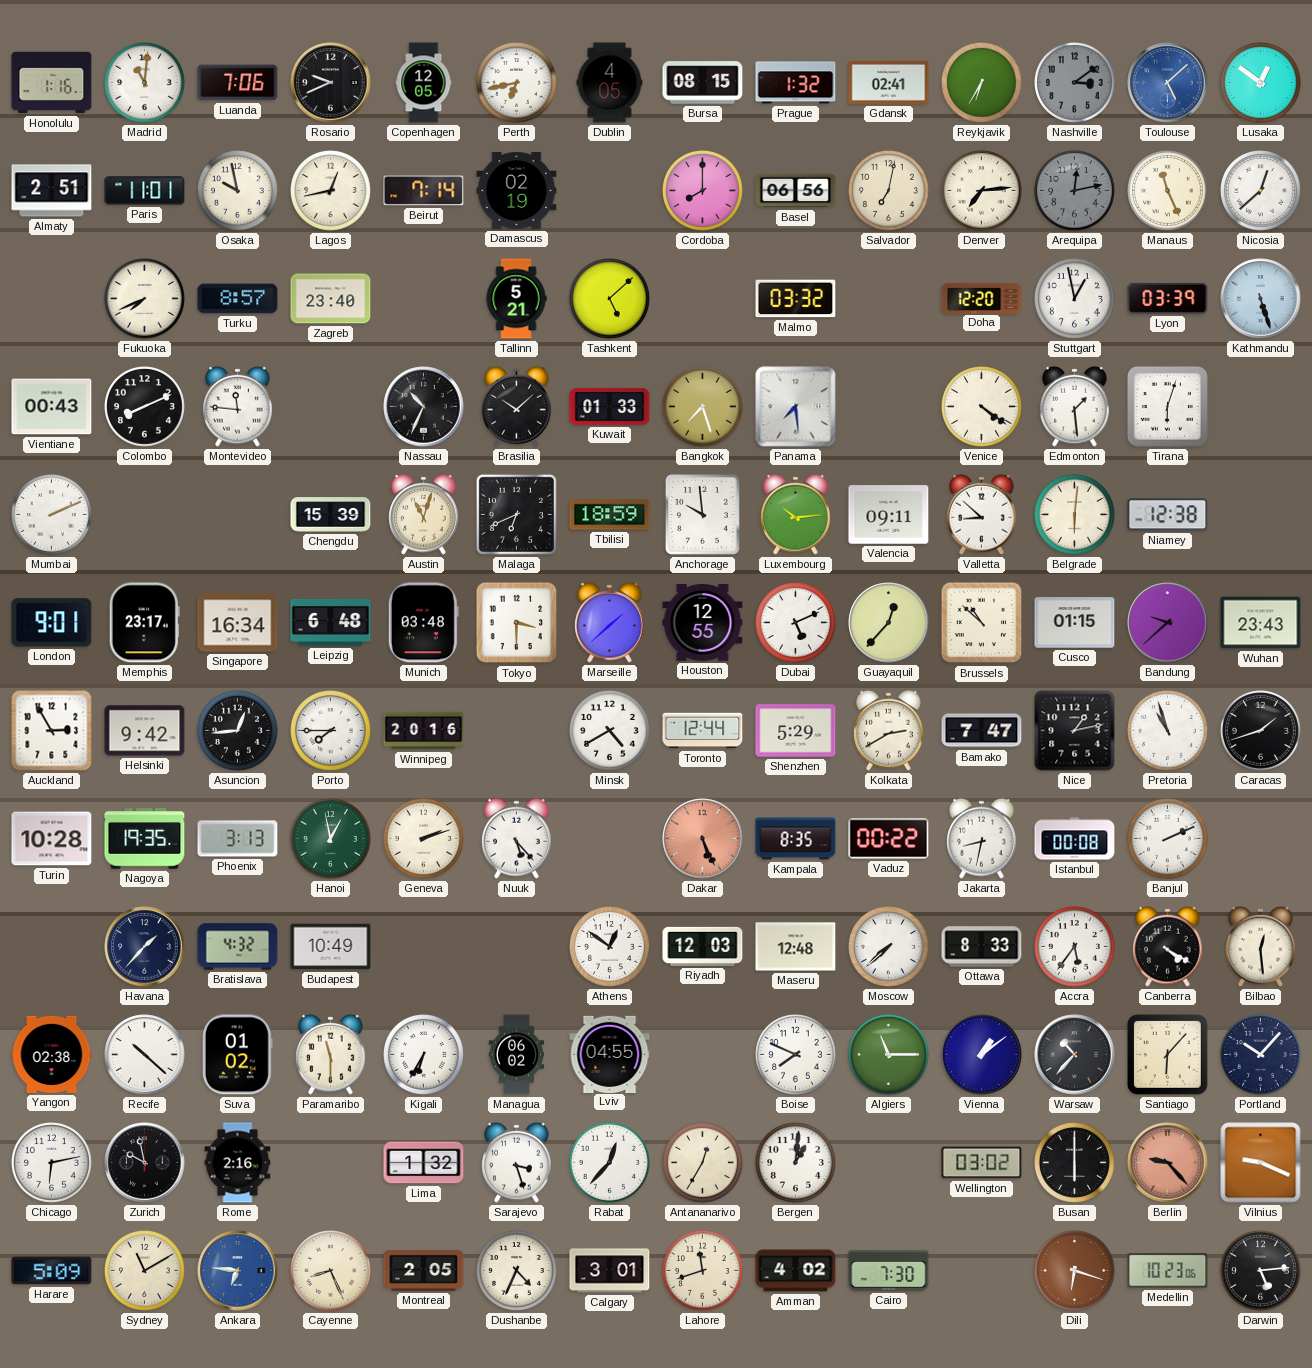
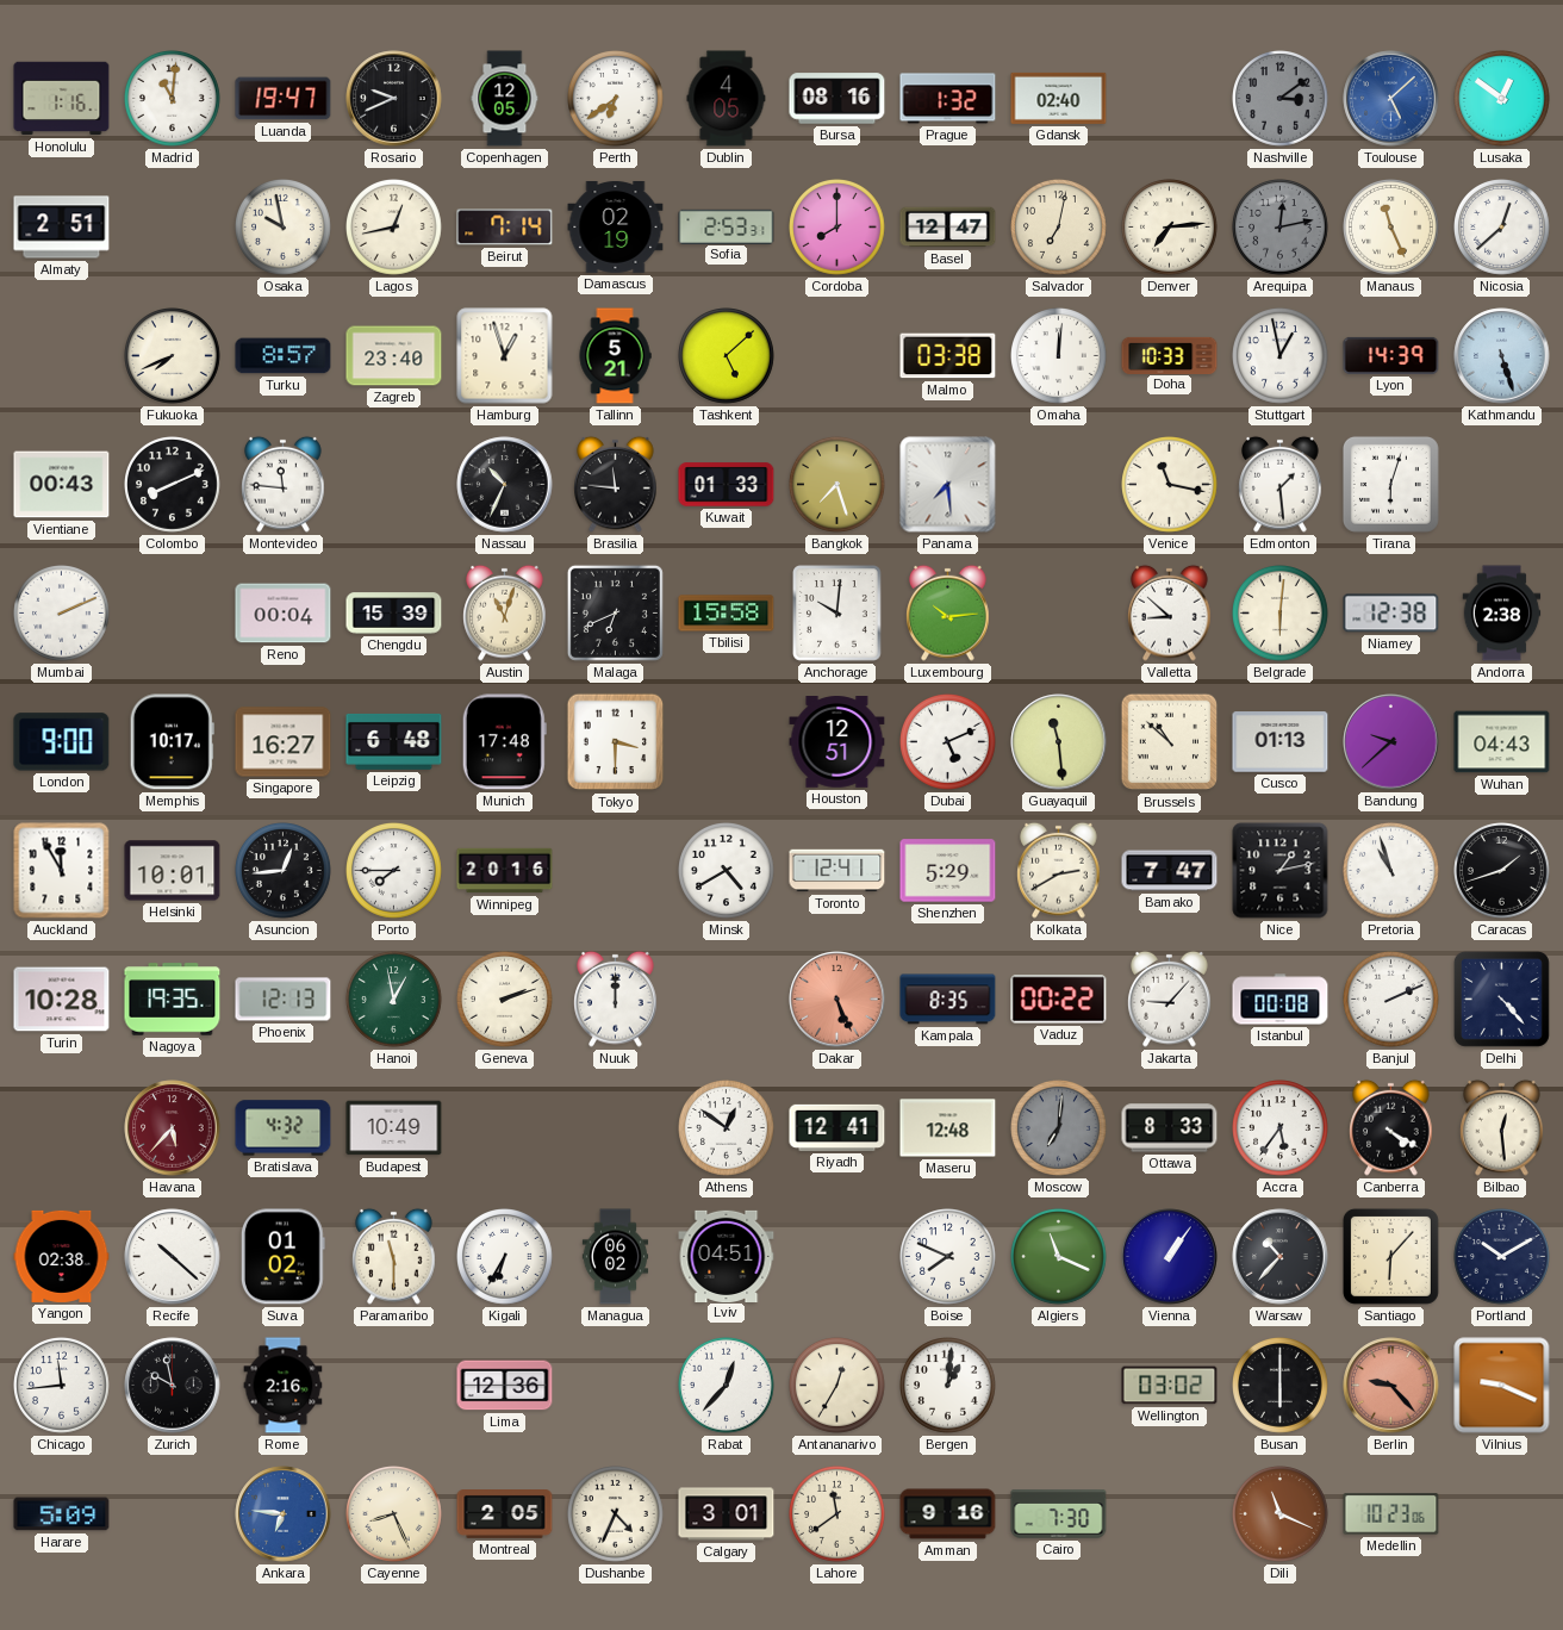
Luanda: 7:06 -> 19:47
Perth: 6:43 -> 6:39
Bursa: 08:15 -> 08:16
Gdansk: 02:41 -> 02:40
Reykjavik: 6:35 -> none
Paris: 11:01 -> none
Sofia: none -> 2:53
Basel: 06:56 -> 12:47
Hamburg: none -> 12:57
Malmo: 03:32 -> 03:38
Omaha: none -> 12:01
Doha: 12:20 -> 10:33
Lyon: 03:39 -> 14:39
Brasilia: 10:08 -> 11:46
Venice: 4:21 -> 11:17
Reno: none -> 00:04
Tbilisi: 18:59 -> 15:58
Anchorage: 9:59 -> 10:01
Valencia: 09:11 -> none
Andorra: none -> 2:38
London: 9:01 -> 9:00
Memphis: 23:17 -> 10:17
Singapore: 16:34 -> 16:27
Munich: 03:48 -> 17:48
Marseille: 1:38 -> none
Houston: 12:55 -> 12:51
Guayaquil: 12:37 -> 11:29
Cusco: 01:15 -> 01:13
Wuhan: 23:43 -> 04:43
Auckland: 2:55 -> 11:55
Helsinki: 9:42 -> 10:01
Toronto: 12:44 -> 12:41
Phoenix: 3:13 -> 12:13
Nuuk: 5:23 -> 12:00
Jakarta: 8:32 -> 9:07
Delhi: none -> 4:23
Havana: 1:37 -> 5:37
Havana dial: navy -> burgundy
Riyadh: 12:03 -> 12:41
Moscow: 7:38 -> 7:01
Moscow dial: white -> grey
Lviv: 04:55 -> 04:51
Algiers: 11:15 -> 11:19
Vienna: 1:09 -> 1:06
Portland: 10:07 -> 10:10
Chicago: 6:13 -> 11:44
Lima: 1:32 -> 12:36
Sarajevo: 3:27 -> none
Sydney: 11:10 -> none
Lahore: 11:42 -> 11:39
Amman: 4:02 -> 9:16
Dili: 6:18 -> 11:19
Darwin: 5:14 -> none
